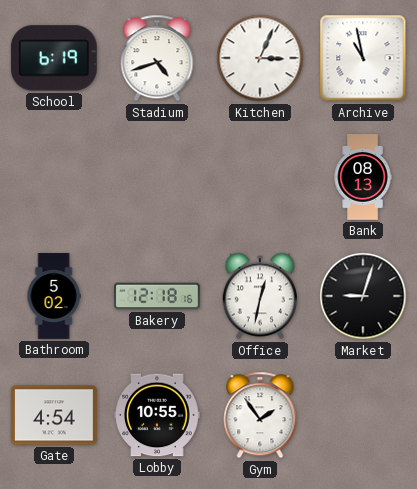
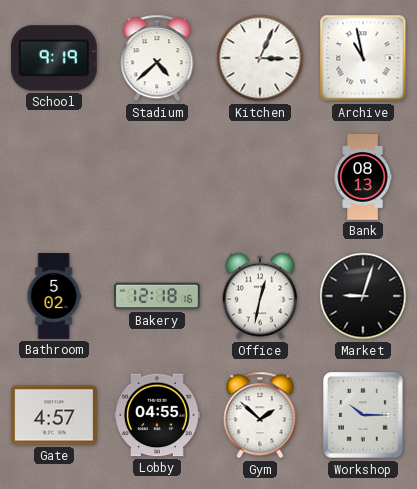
School: 6:19 -> 9:19
Stadium: 4:42 -> 4:38
Gate: 4:54 -> 4:57
Lobby: 10:55 -> 04:55
Gym: 1:54 -> 1:52
Workshop: none -> 10:15
